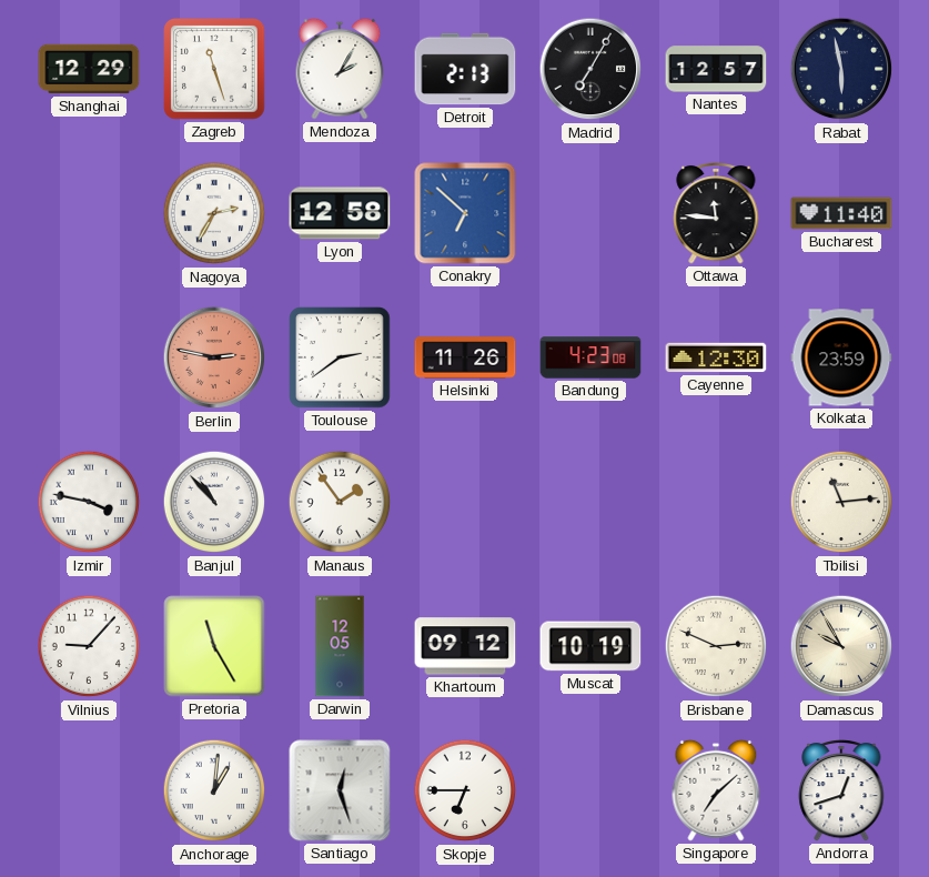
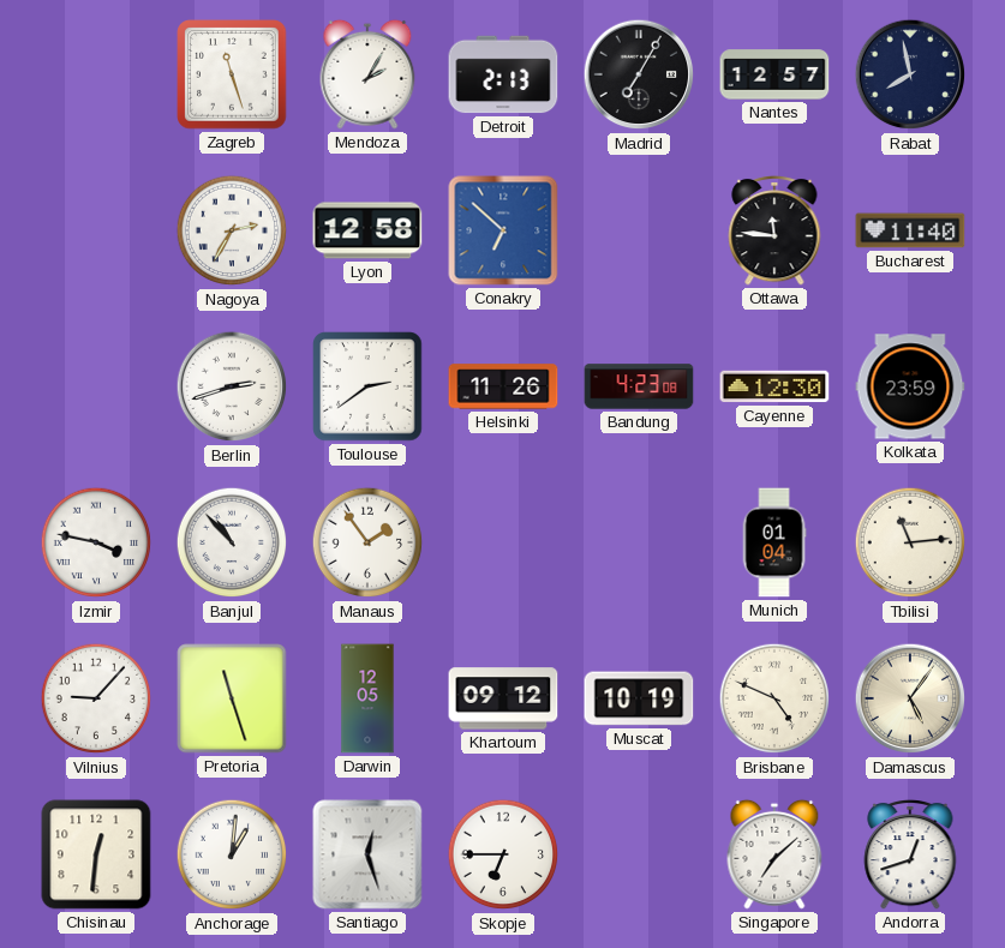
Shanghai: 12:29 -> none
Rabat: 5:58 -> 7:58
Berlin: 2:47 -> 2:42
Berlin dial: salmon -> white
Munich: none -> 01:04
Pretoria: 11:25 -> 11:27
Brisbane: 2:49 -> 4:49
Damascus: 9:55 -> 5:06
Chisinau: none -> 12:31
